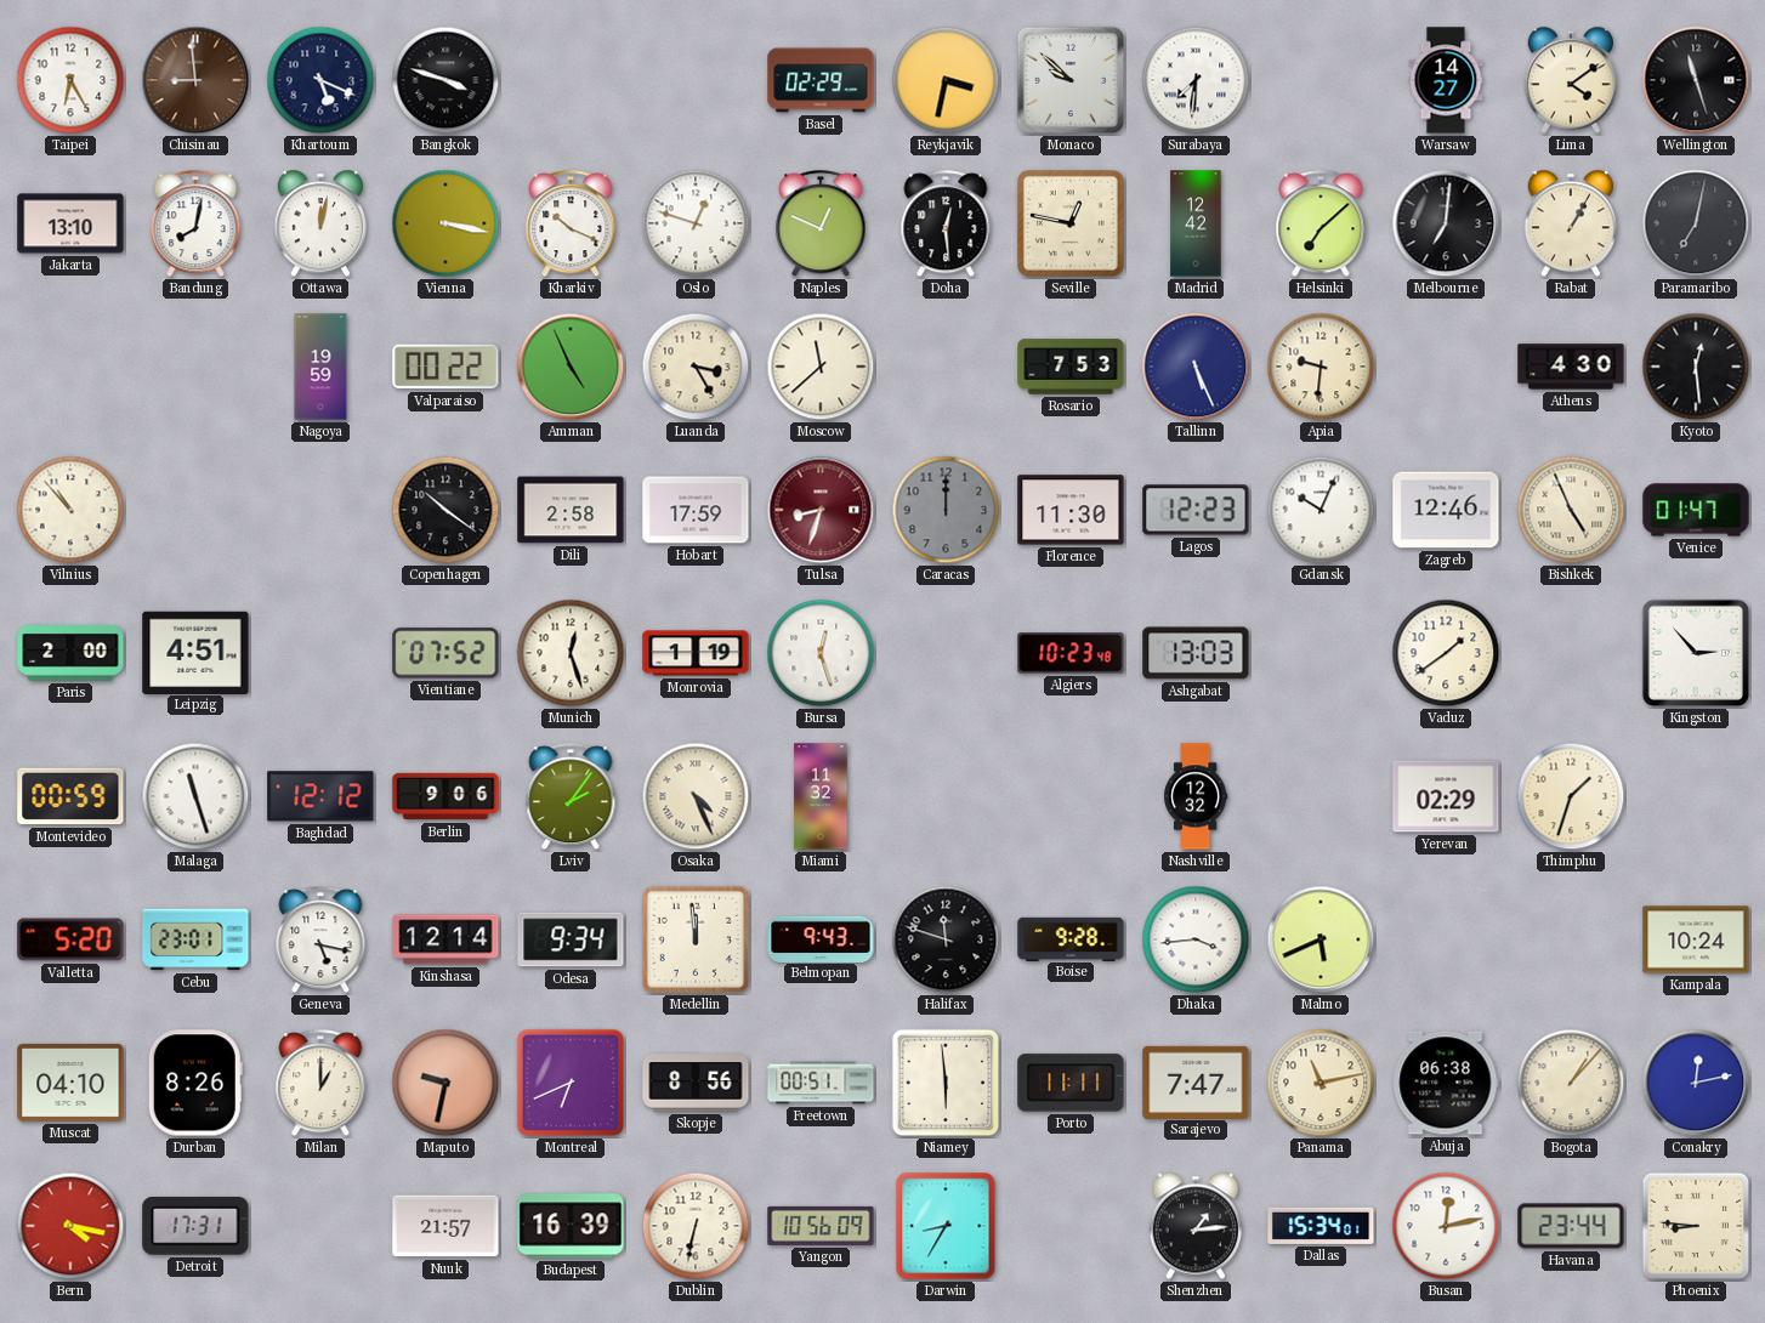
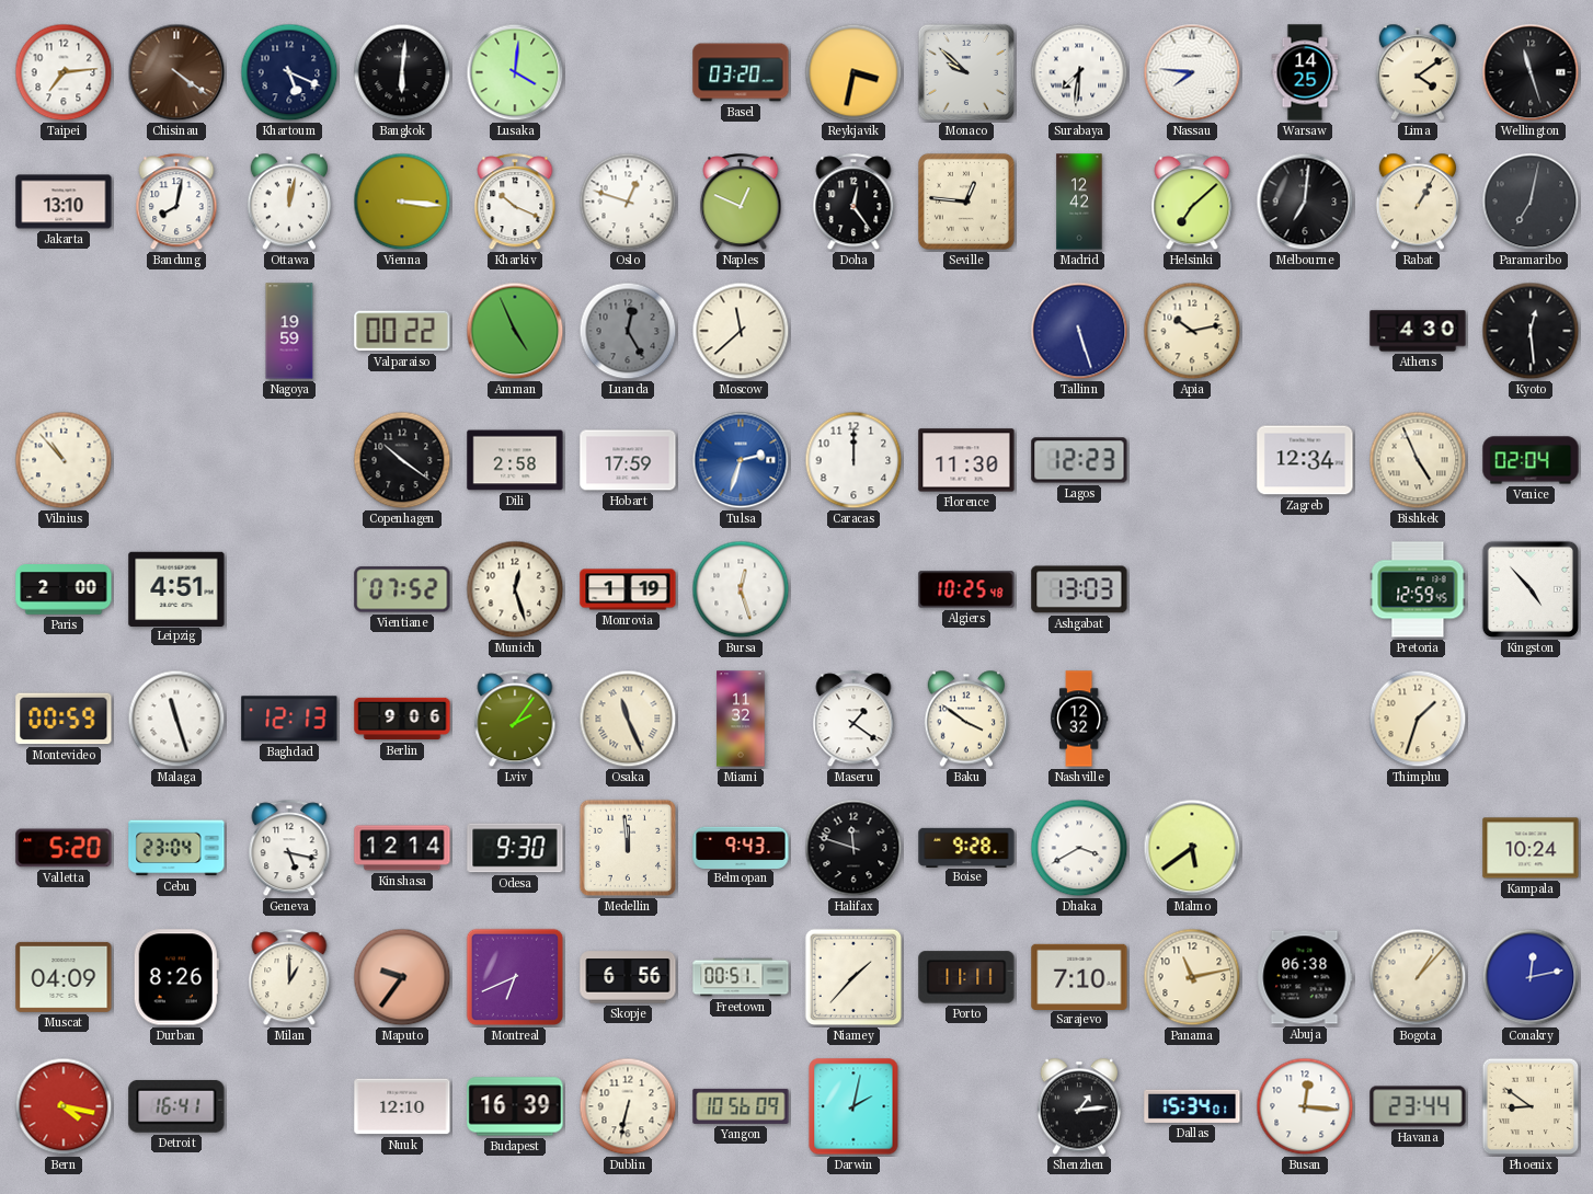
Taipei: 6:25 -> 7:14
Chisinau: 8:59 -> 4:21
Bangkok: 3:48 -> 6:01
Lusaka: none -> 4:01
Basel: 02:29 -> 03:20
Nassau: none -> 7:46
Warsaw: 14:27 -> 14:25
Vienna: 3:17 -> 3:16
Doha: 12:29 -> 12:24
Seville: 12:47 -> 12:46
Luanda: 3:25 -> 12:25
Luanda dial: cream -> grey
Rosario: 7:53 -> none
Tallinn: 5:26 -> 5:27
Apia: 9:31 -> 10:13
Tulsa: 8:33 -> 2:33
Tulsa dial: burgundy -> blue
Caracas dial: grey -> white
Gdansk: 10:04 -> none
Zagreb: 12:46 -> 12:34
Venice: 01:47 -> 02:04
Algiers: 10:23 -> 10:25
Vaduz: 1:39 -> none
Pretoria: none -> 12:59
Kingston: 2:53 -> 4:53
Baghdad: 12:12 -> 12:13
Osaka: 4:26 -> 11:26
Maseru: none -> 1:21
Baku: none -> 3:51
Yerevan: 02:29 -> none
Cebu: 23:01 -> 23:04
Odesa: 9:34 -> 9:30
Dhaka: 3:44 -> 3:40
Malmo: 5:41 -> 5:39
Muscat: 04:10 -> 04:09
Maputo: 9:32 -> 9:36
Skopje: 8:56 -> 6:56
Niamey: 5:59 -> 1:37
Sarajevo: 7:47 -> 7:10
Detroit: 17:31 -> 16:41
Nuuk: 21:57 -> 12:10
Darwin: 8:35 -> 2:02
Busan: 12:13 -> 12:16
Phoenix: 8:46 -> 8:51
